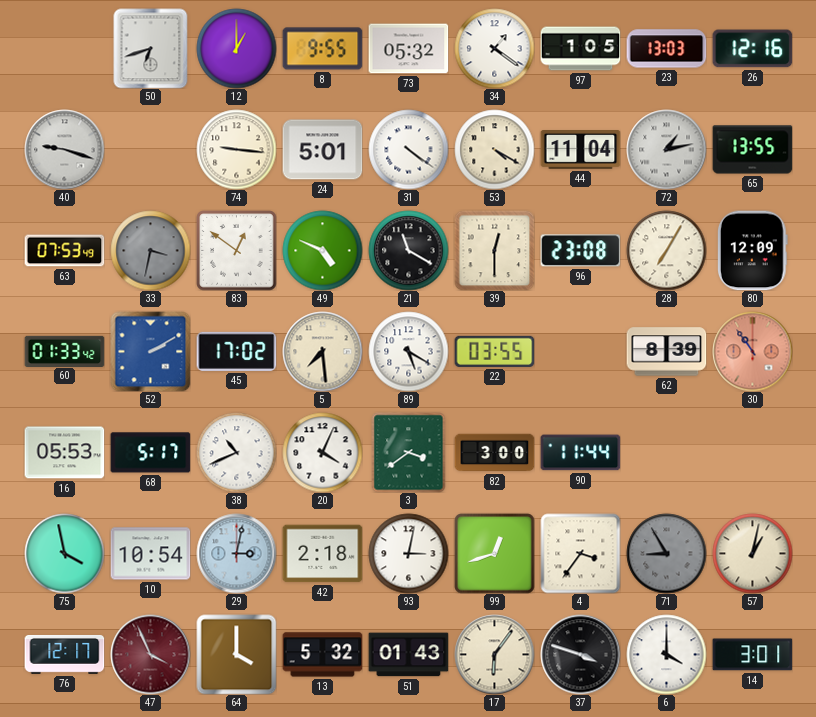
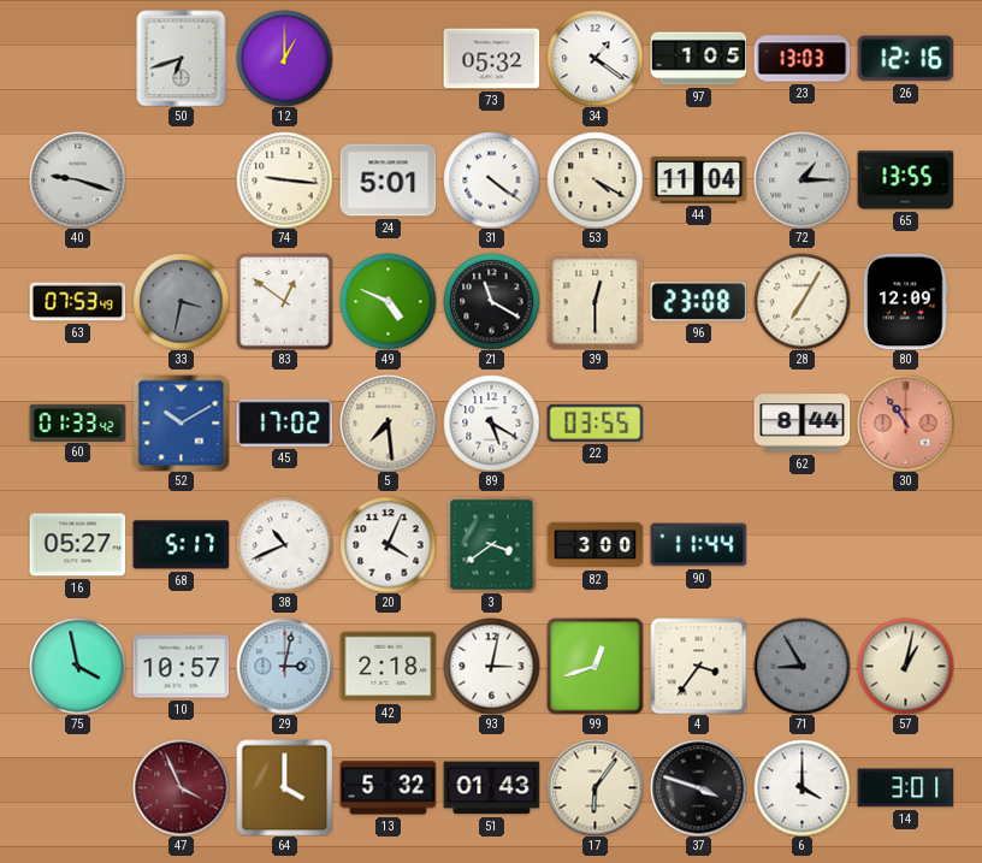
8: 9:55 -> none
72: 1:13 -> 1:15
52: 2:10 -> 10:10
62: 8:39 -> 8:44
16: 05:53 -> 05:27
10: 10:54 -> 10:57
76: 12:17 -> none
